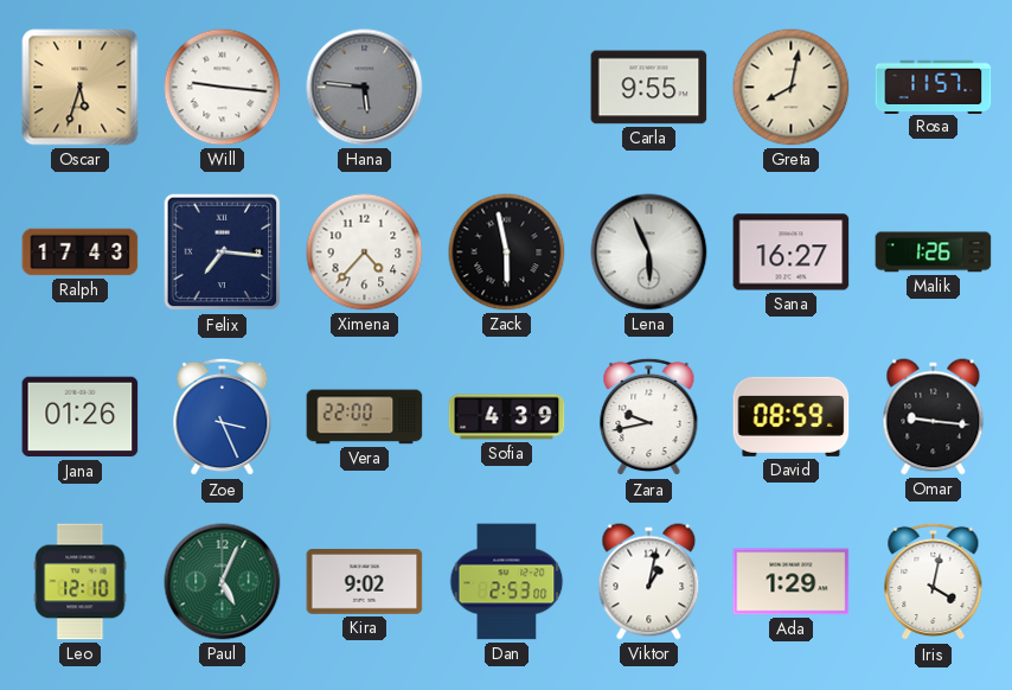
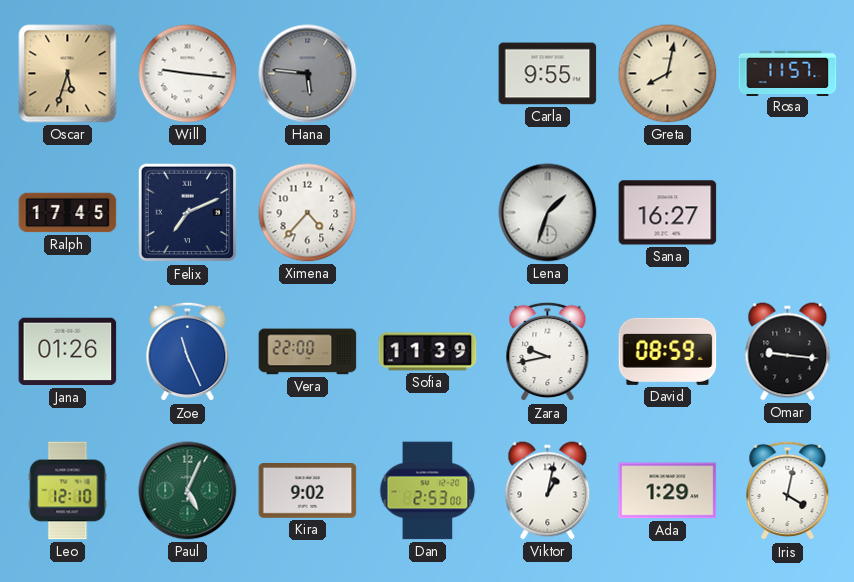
Ralph: 17:43 -> 17:45
Felix: 7:16 -> 7:11
Zack: 5:58 -> none
Lena: 5:56 -> 1:33
Malik: 1:26 -> none
Zoe: 3:26 -> 11:26
Sofia: 4:39 -> 11:39
